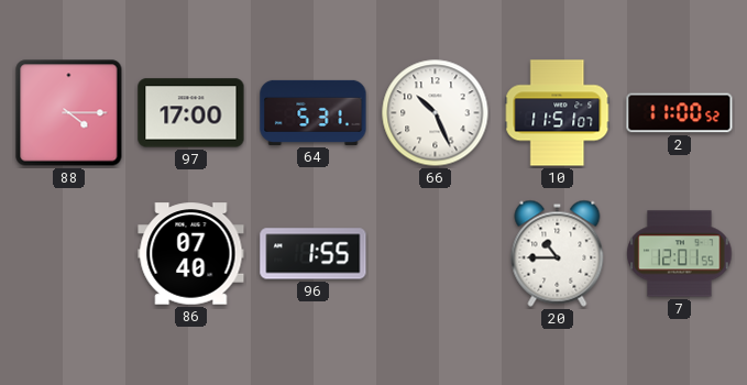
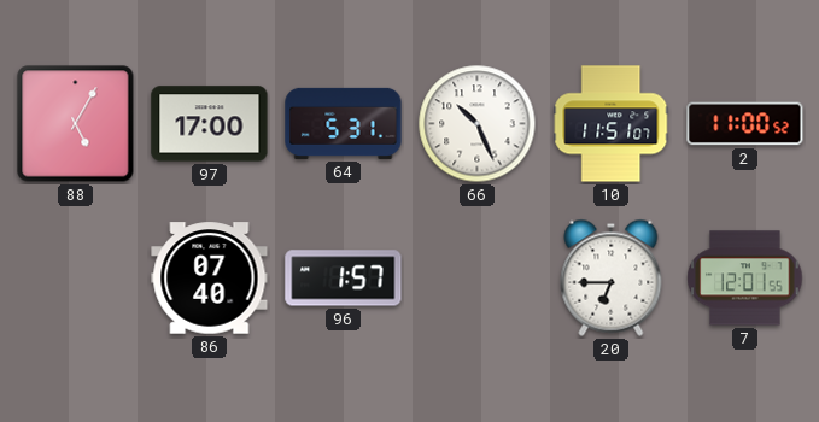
88: 4:15 -> 5:05
96: 1:55 -> 1:57
20: 10:45 -> 6:45
